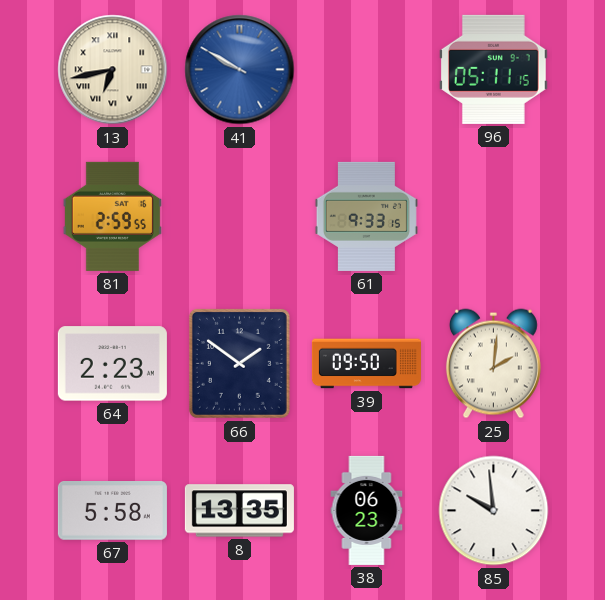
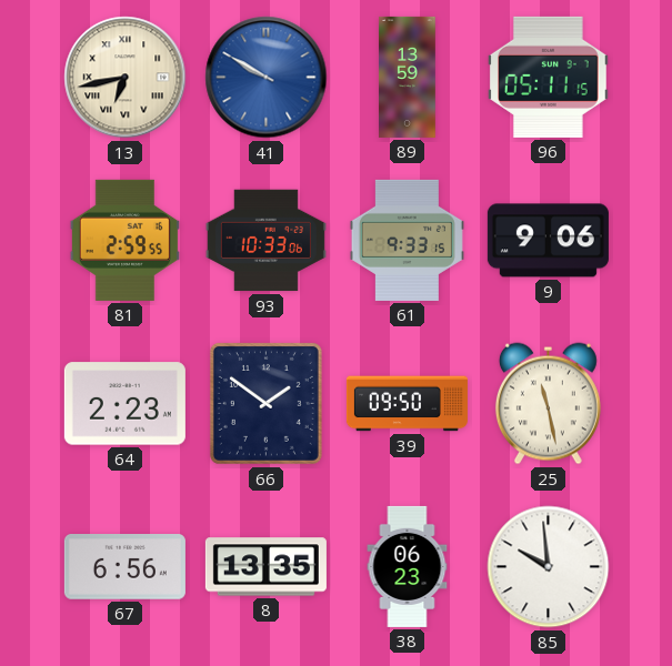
89: none -> 13:59
93: none -> 10:33
9: none -> 9:06
25: 2:01 -> 11:28
67: 5:58 -> 6:56
